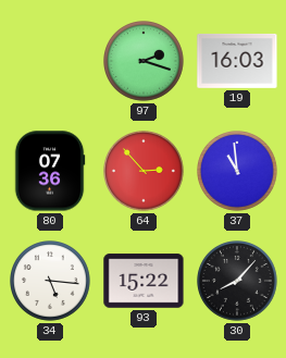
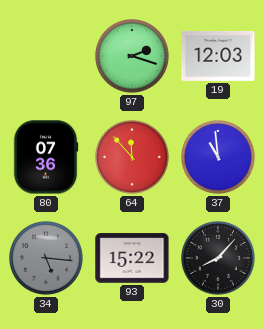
19: 16:03 -> 12:03
64: 2:53 -> 11:53
34 dial: white -> grey
